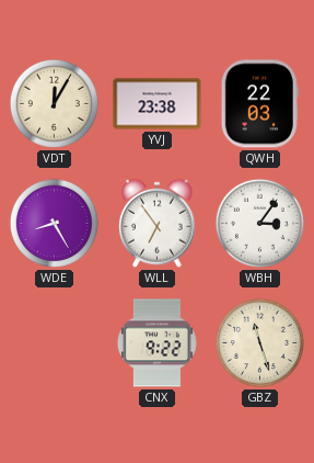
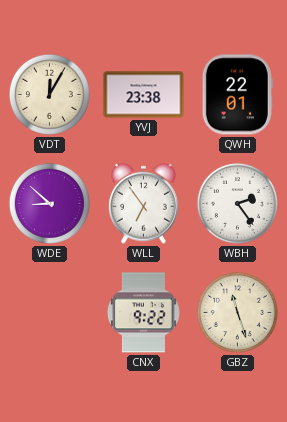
QWH: 22:03 -> 22:01
WDE: 8:25 -> 8:52
WBH: 3:06 -> 2:24
